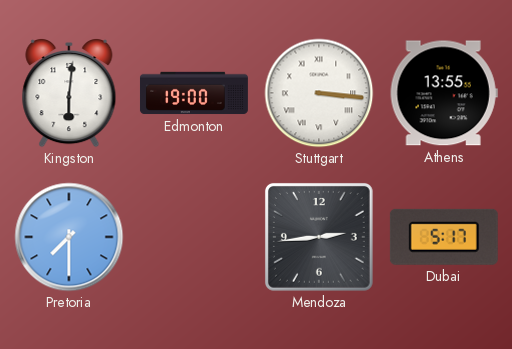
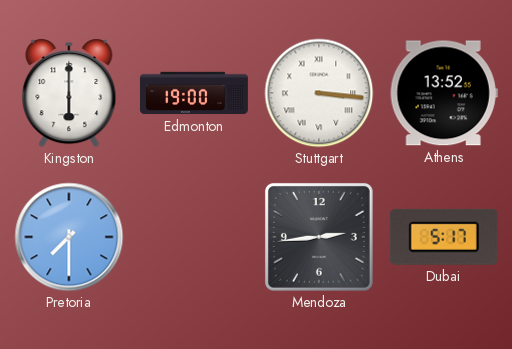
Kingston: 6:01 -> 6:00
Athens: 13:55 -> 13:52
